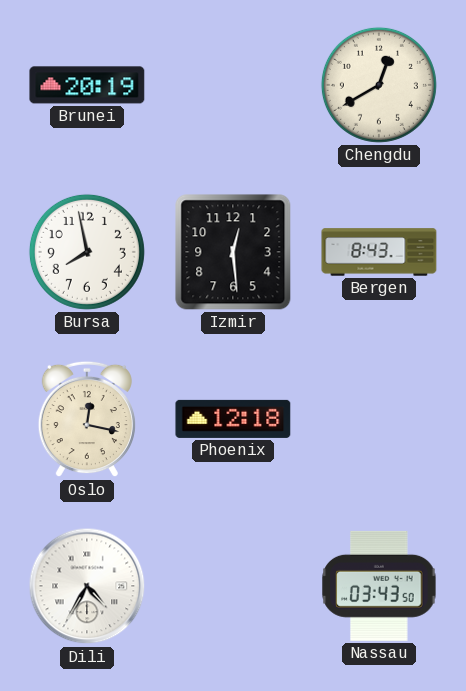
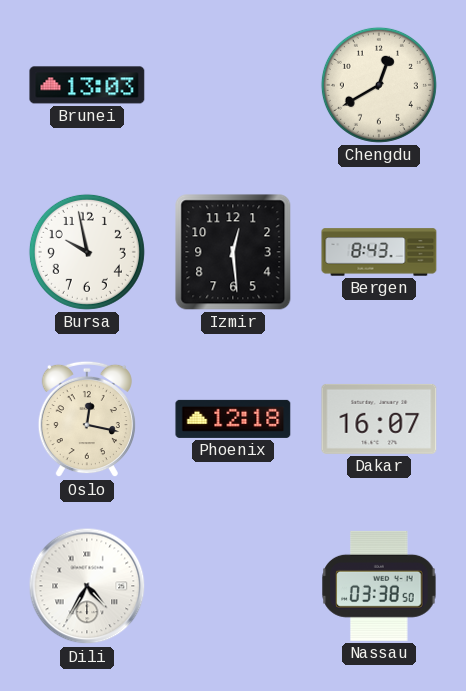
Brunei: 20:19 -> 13:03
Bursa: 7:58 -> 9:58
Dakar: none -> 16:07
Nassau: 03:43 -> 03:38
